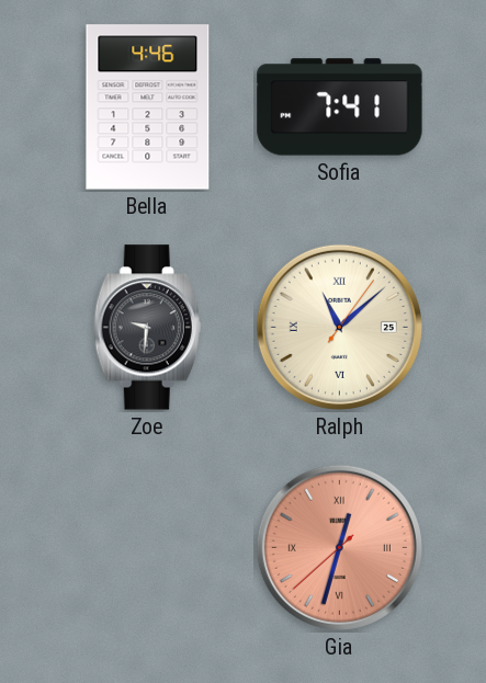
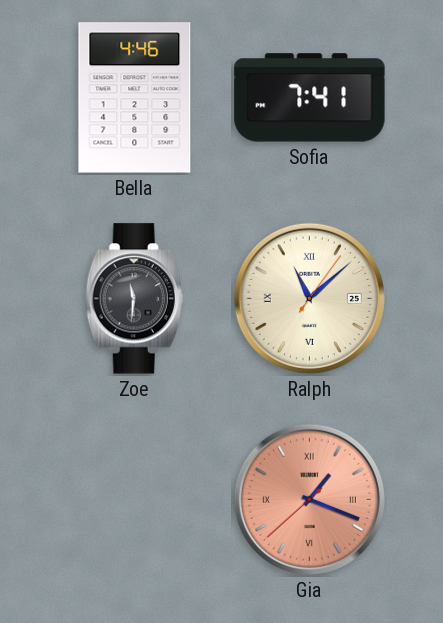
Zoe: 9:31 -> 11:31
Gia: 12:32 -> 1:18
